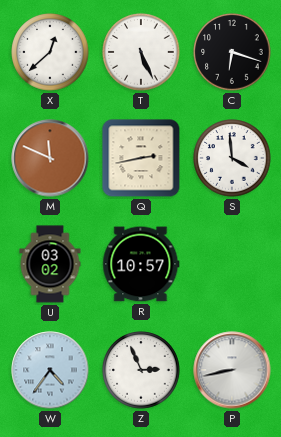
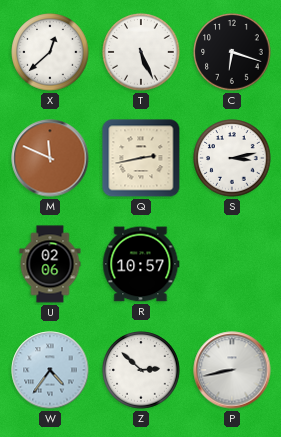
S: 3:59 -> 3:13
U: 03:02 -> 02:06
Z: 2:56 -> 2:52
